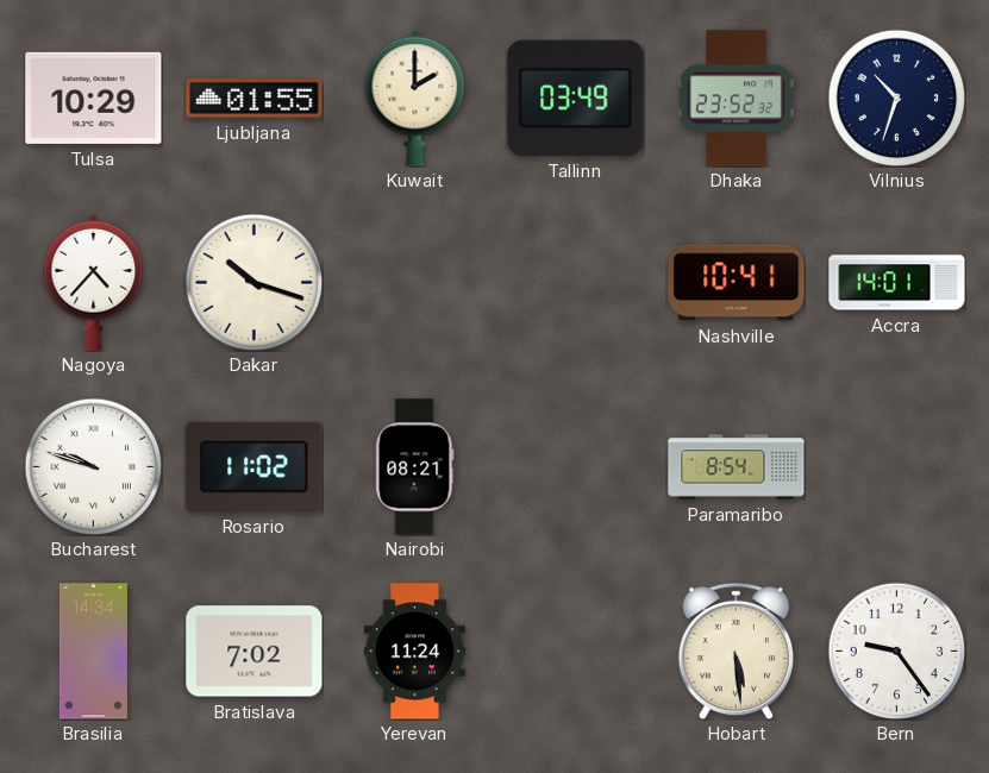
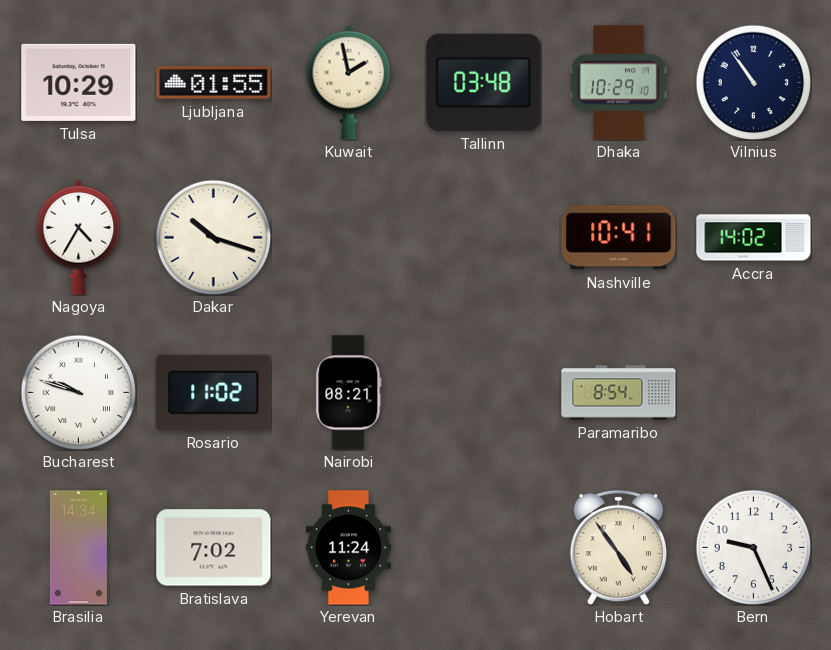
Kuwait: 2:00 -> 1:58
Tallinn: 03:49 -> 03:48
Dhaka: 23:52 -> 10:29
Vilnius: 10:33 -> 10:54
Nagoya: 4:37 -> 4:35
Accra: 14:01 -> 14:02
Hobart: 5:29 -> 4:54
Bern: 9:24 -> 9:26
